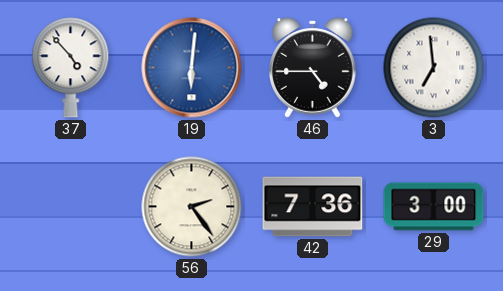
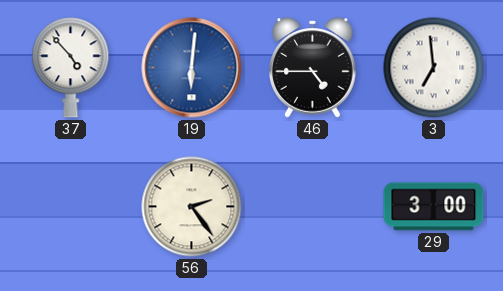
42: 7:36 -> none
